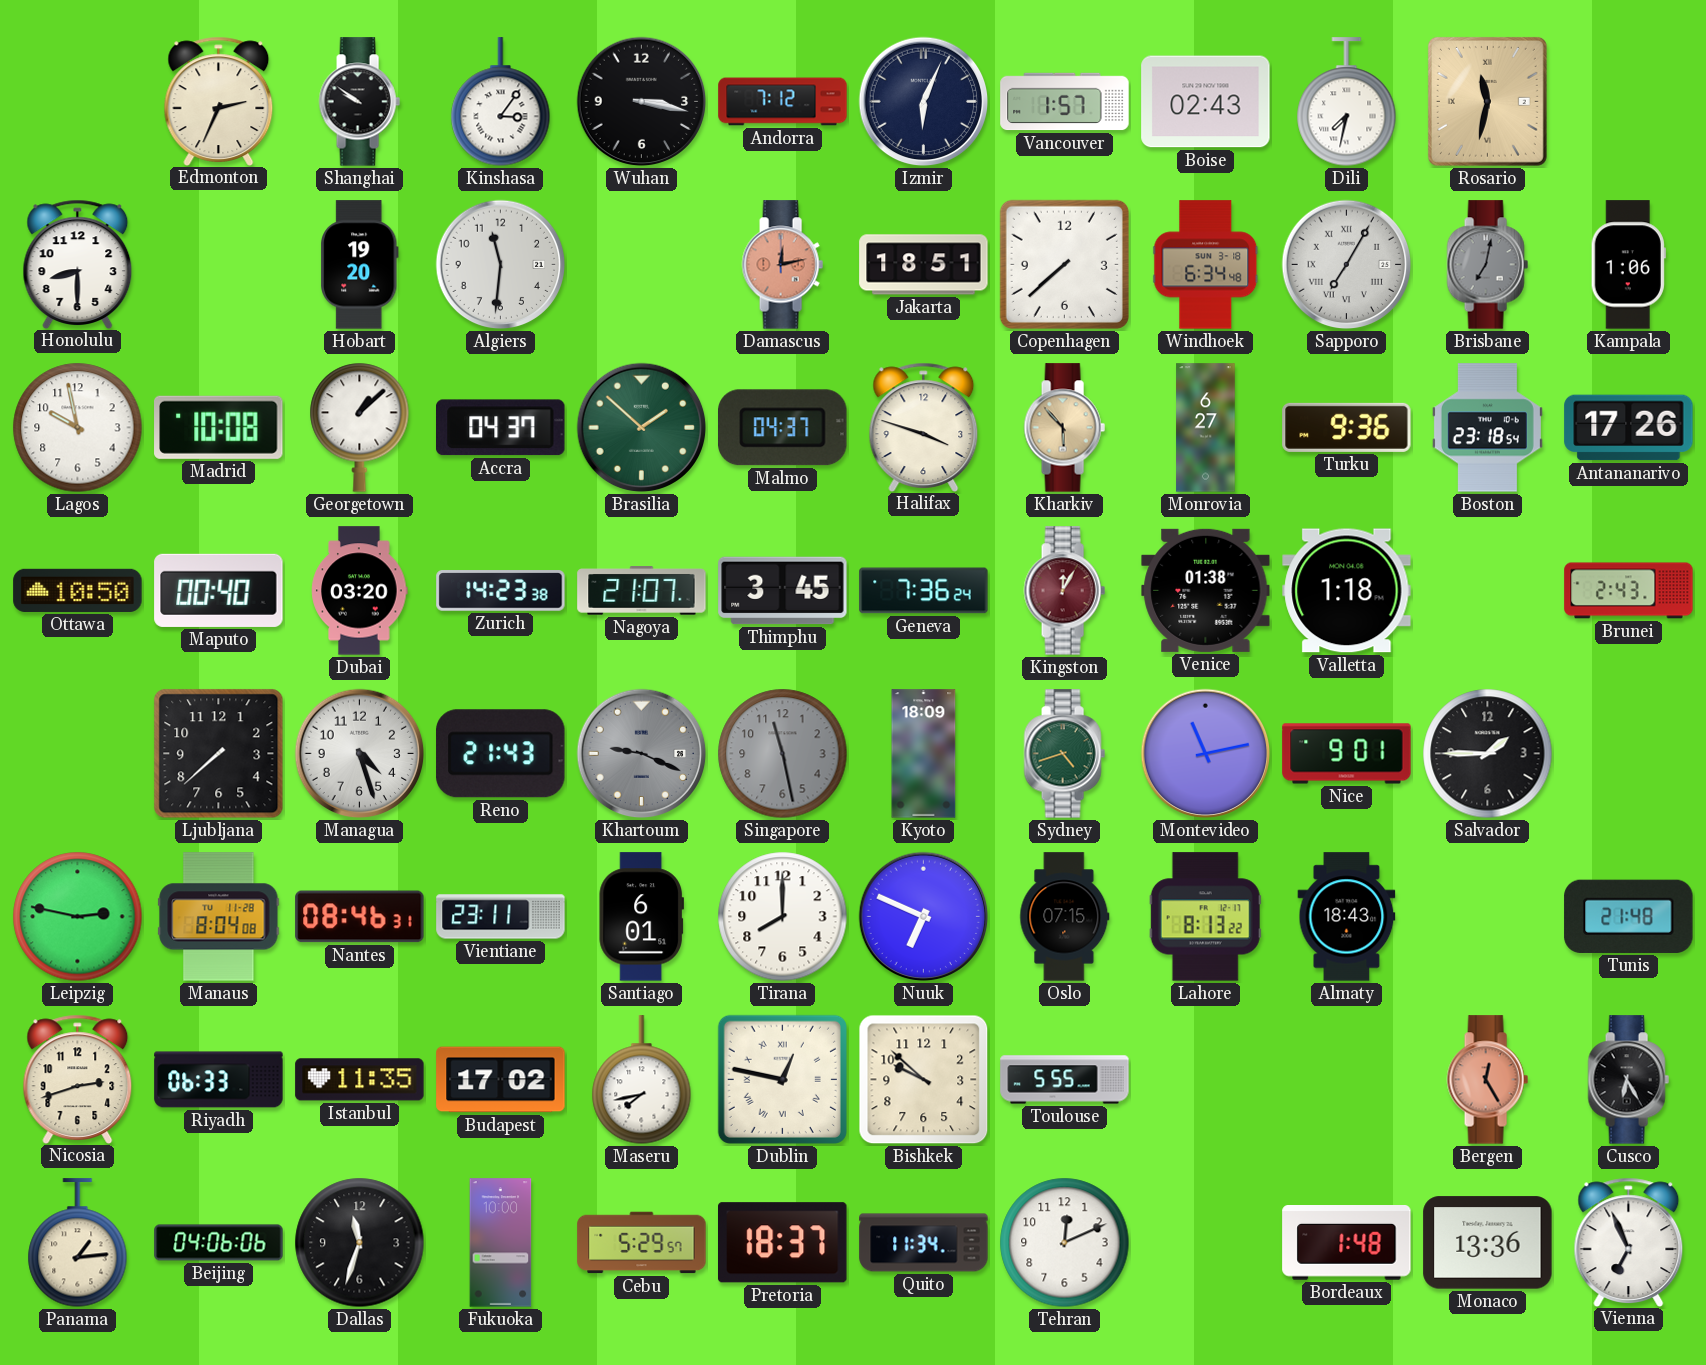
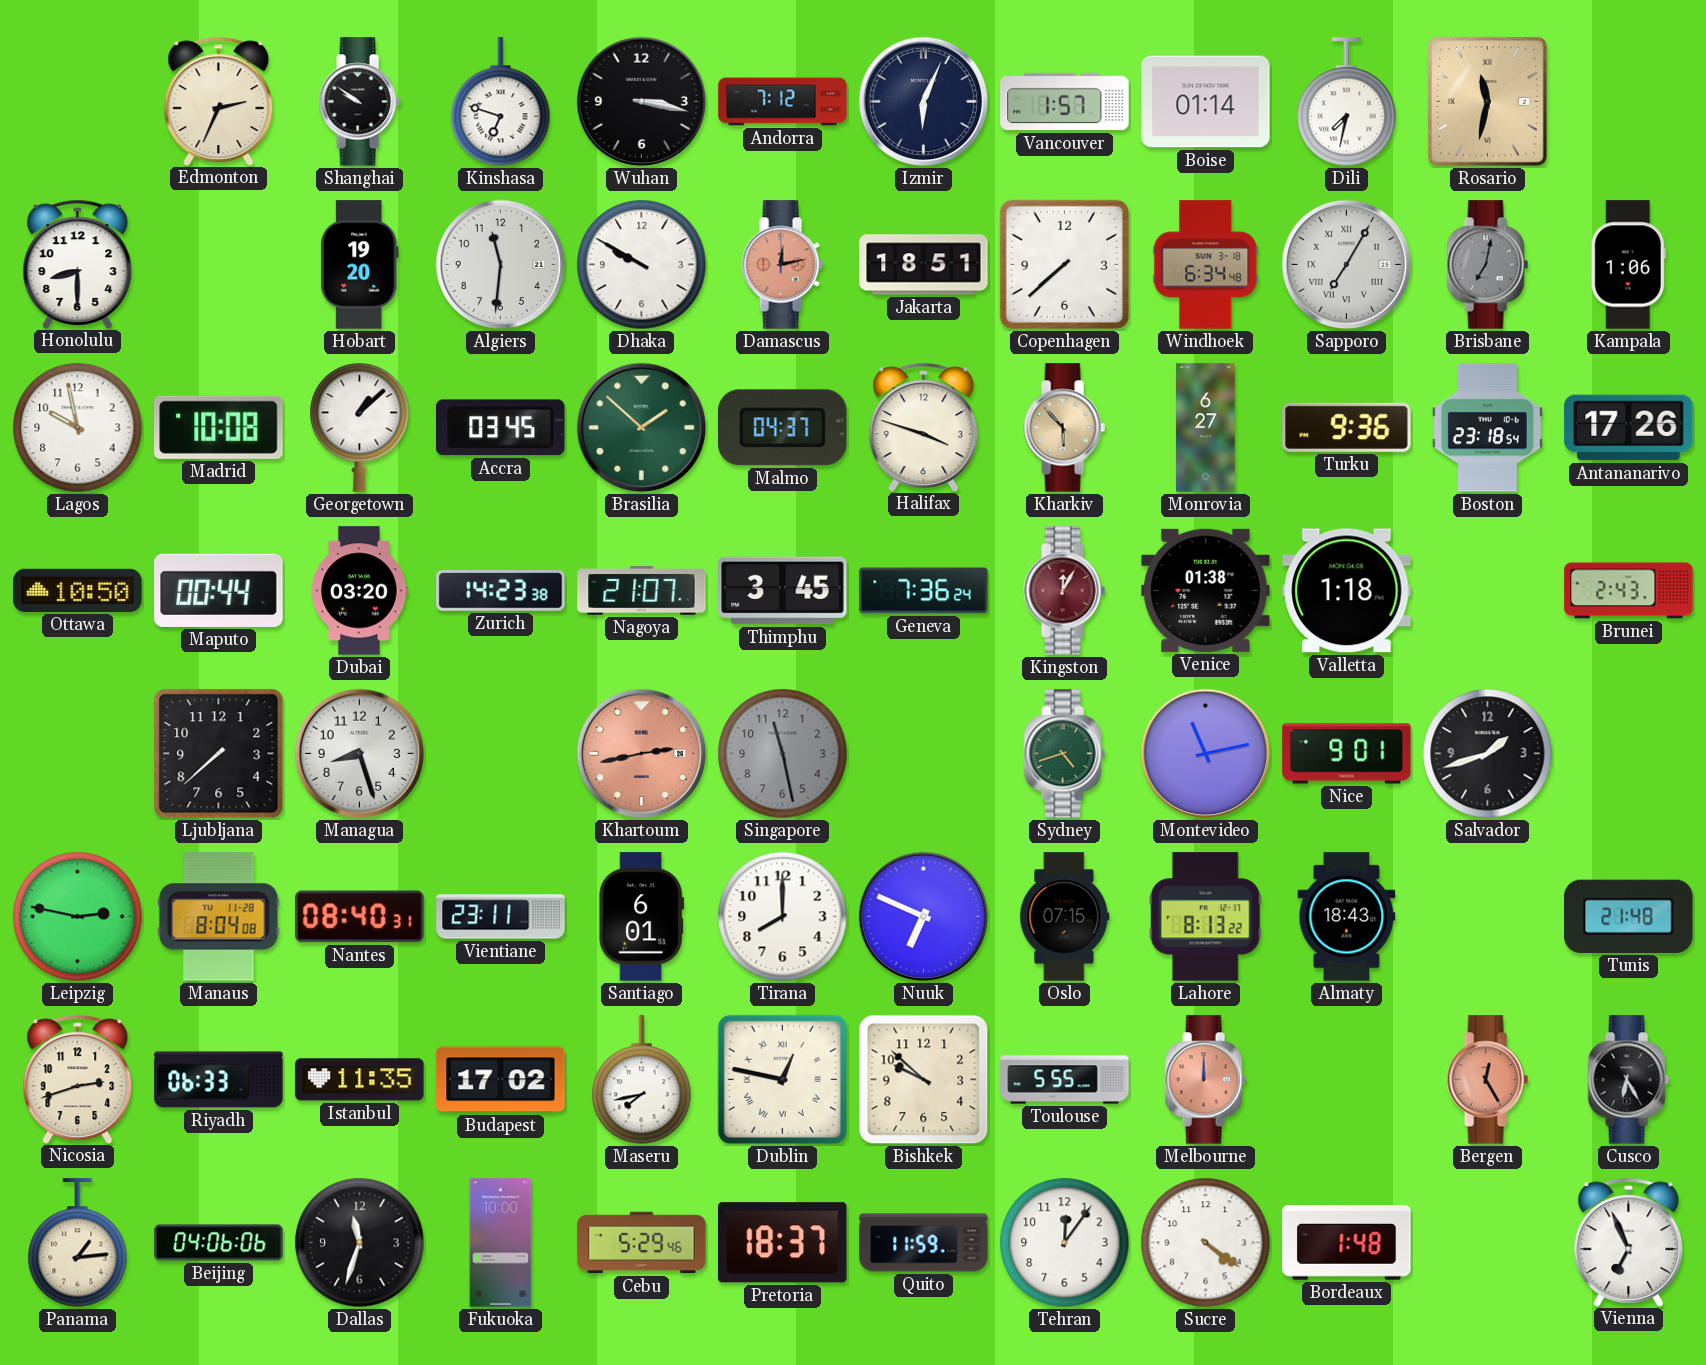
Kinshasa: 3:06 -> 6:48
Boise: 02:43 -> 01:14
Dhaka: none -> 9:50
Accra: 04:37 -> 03:45
Maputo: 00:40 -> 00:44
Managua: 4:27 -> 8:27
Reno: 21:43 -> none
Khartoum: 9:19 -> 2:43
Khartoum dial: grey -> salmon
Kyoto: 18:09 -> none
Salvador: 1:45 -> 1:42
Nantes: 08:46 -> 08:40
Melbourne: none -> 12:00
Cebu: 5:29:57 -> 5:29:46
Quito: 11:34 -> 11:59
Tehran: 12:11 -> 12:06
Sucre: none -> 4:21
Monaco: 13:36 -> none
